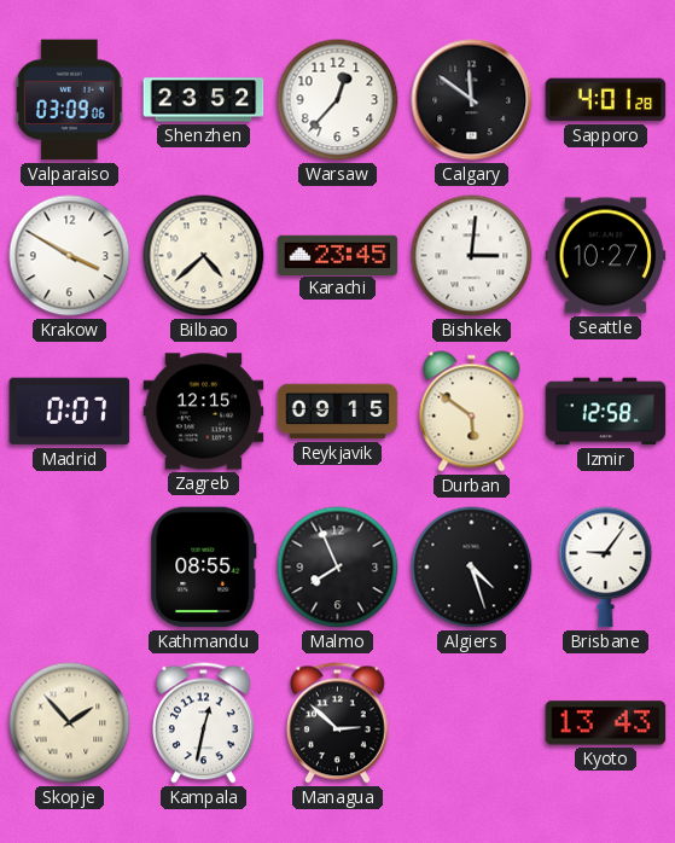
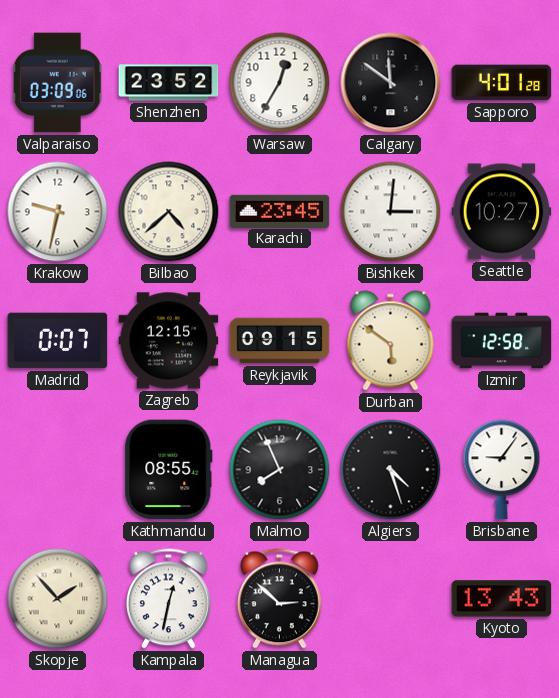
Warsaw: 12:37 -> 12:35
Krakow: 3:50 -> 9:32
